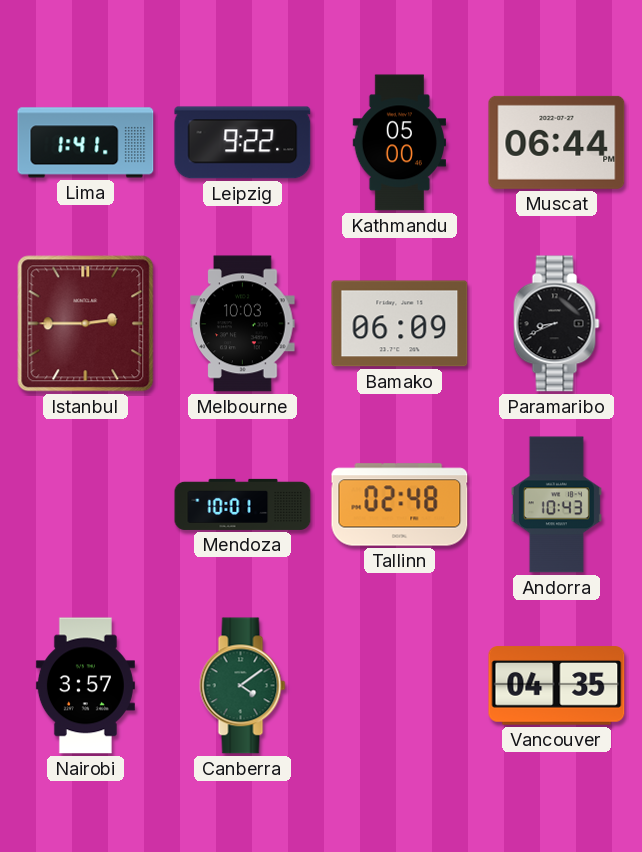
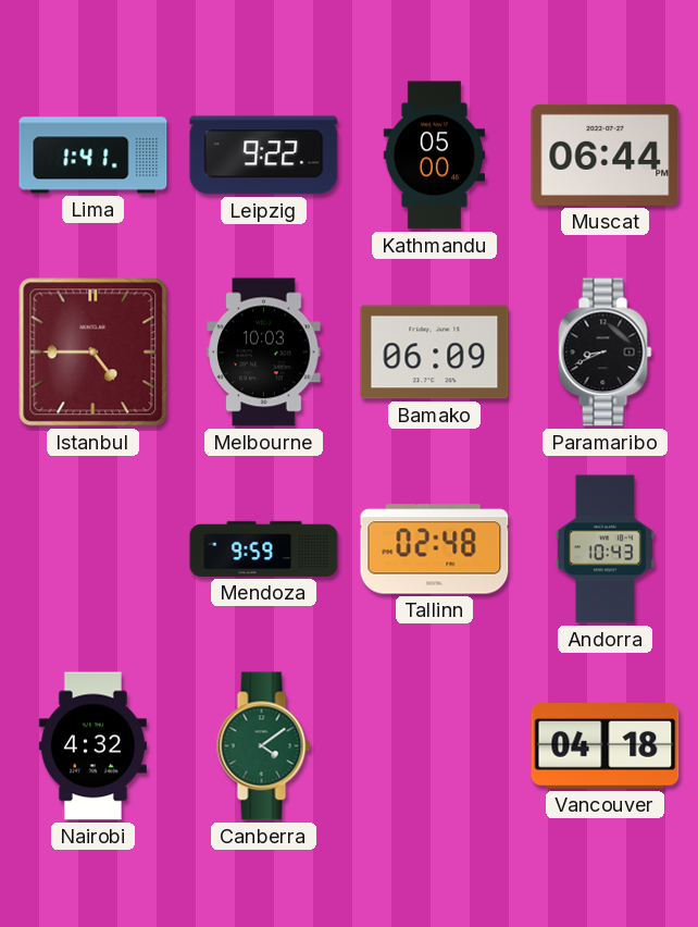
Istanbul: 2:45 -> 4:45
Mendoza: 10:01 -> 9:59
Nairobi: 3:57 -> 4:32
Vancouver: 04:35 -> 04:18
